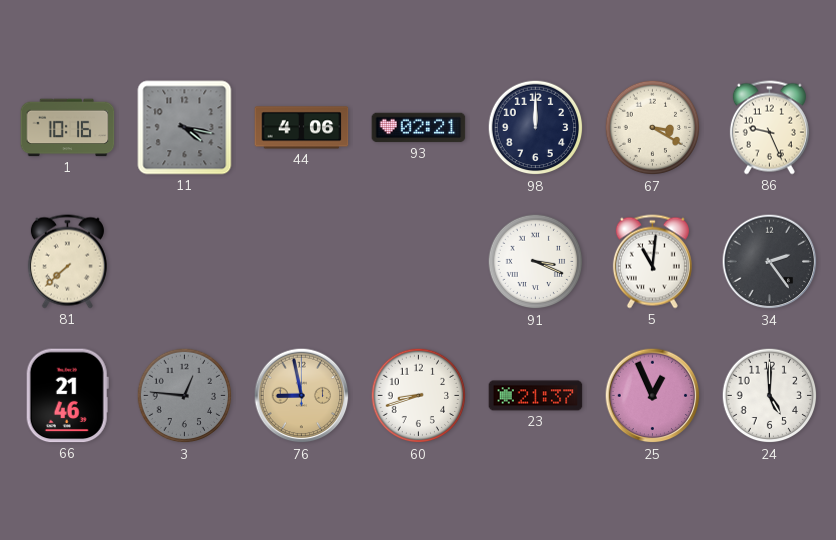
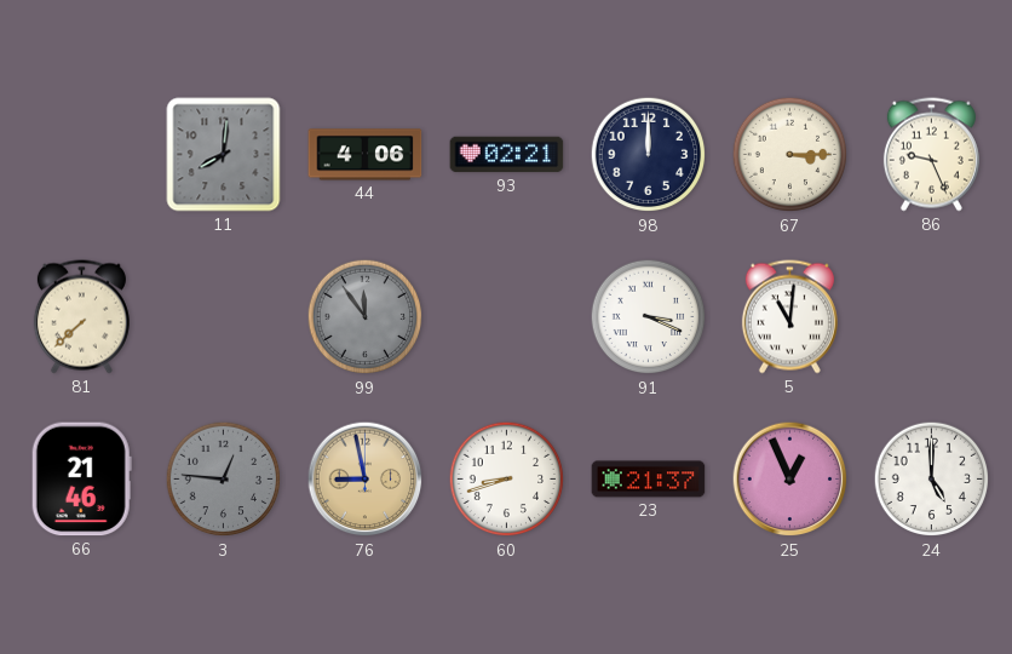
1: 10:16 -> none
11: 4:17 -> 8:01
67: 3:20 -> 3:15
99: none -> 11:54
34: 2:24 -> none
